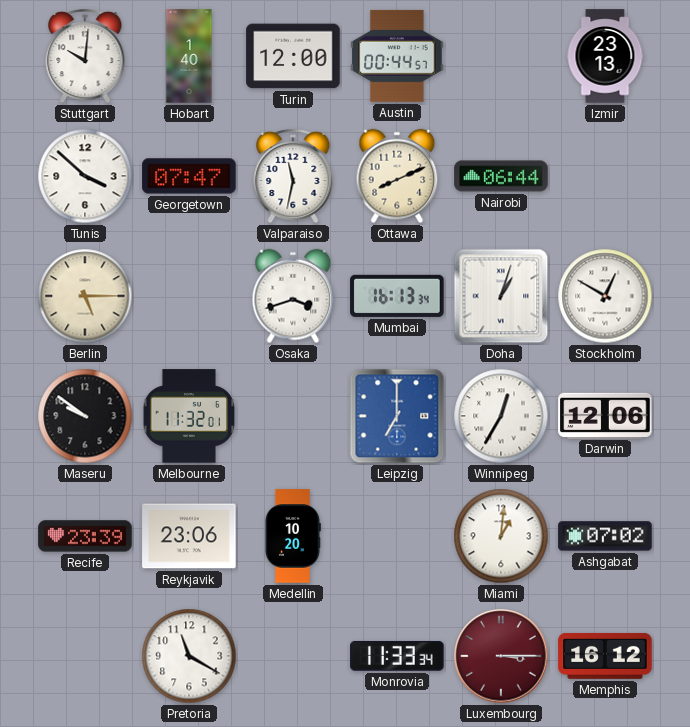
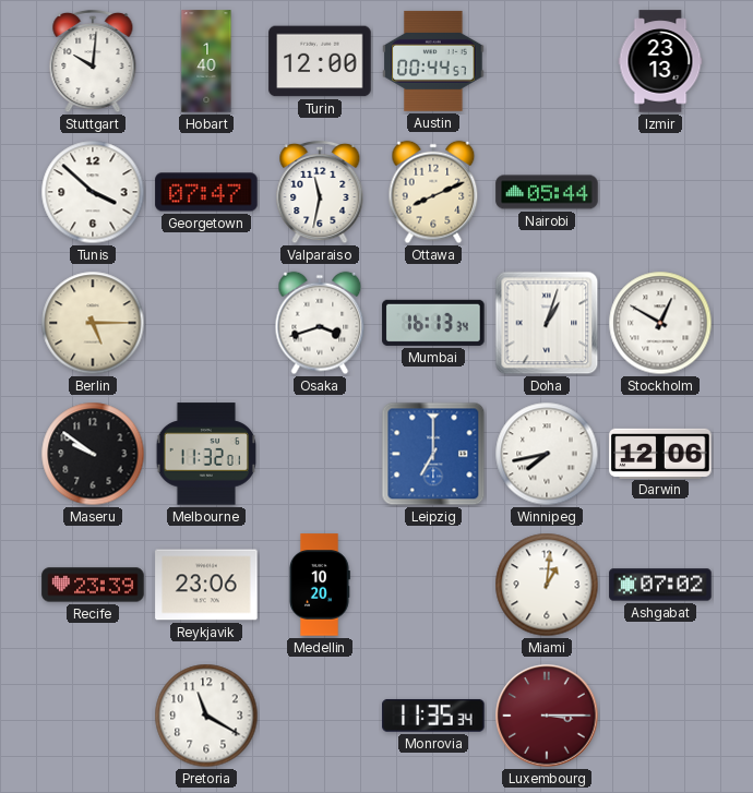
Nairobi: 06:44 -> 05:44
Winnipeg: 12:35 -> 7:43
Monrovia: 11:33 -> 11:35
Memphis: 16:12 -> none
